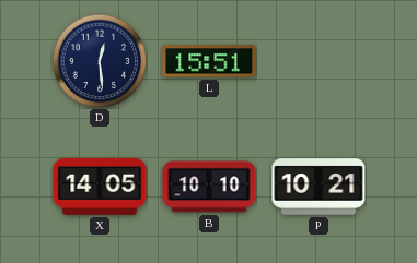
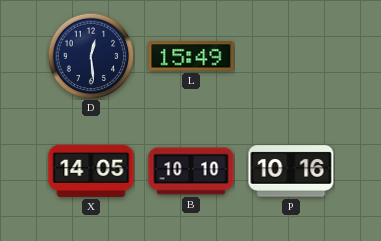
L: 15:51 -> 15:49
P: 10:21 -> 10:16
